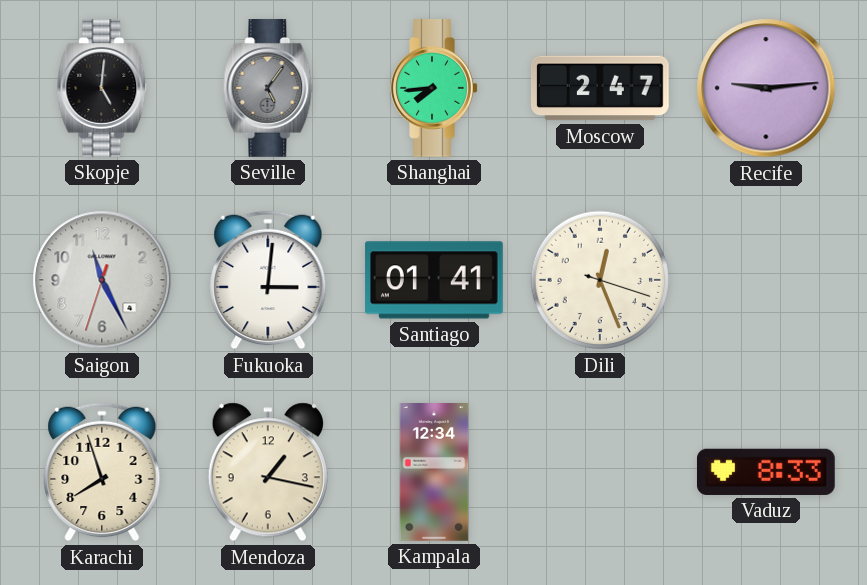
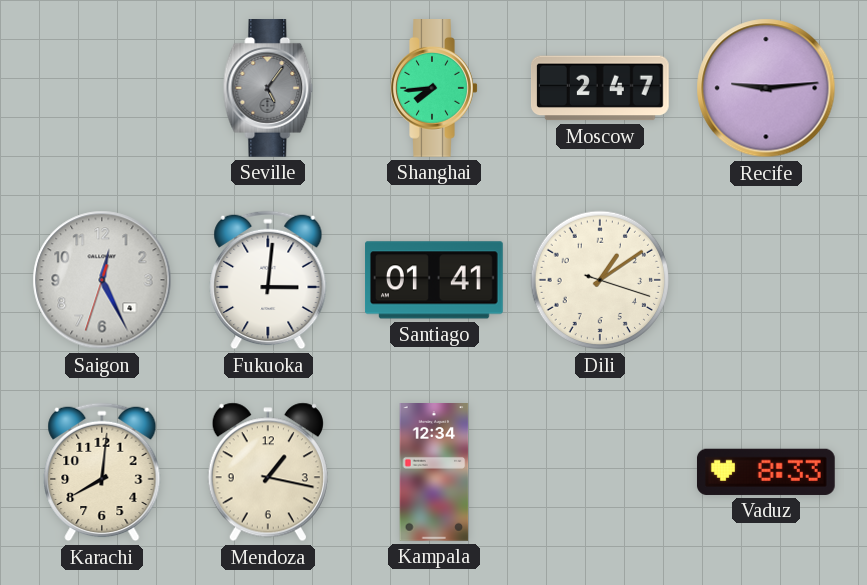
Skopje: 5:01 -> none
Saigon: 11:25 -> 12:25
Dili: 12:26 -> 1:09
Karachi: 7:57 -> 8:01
